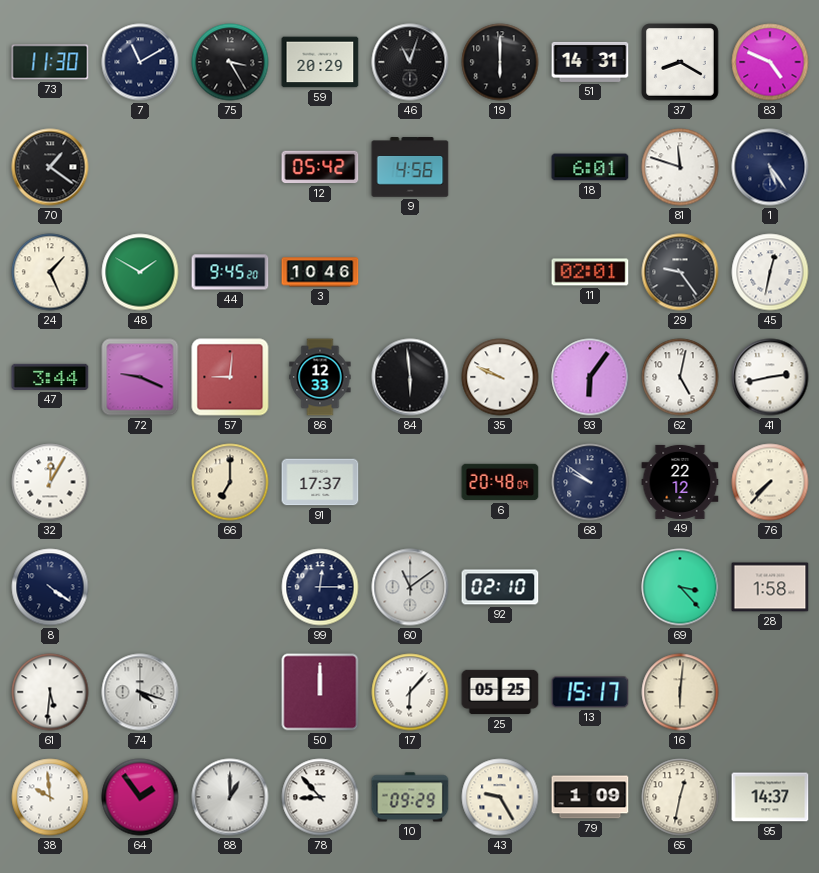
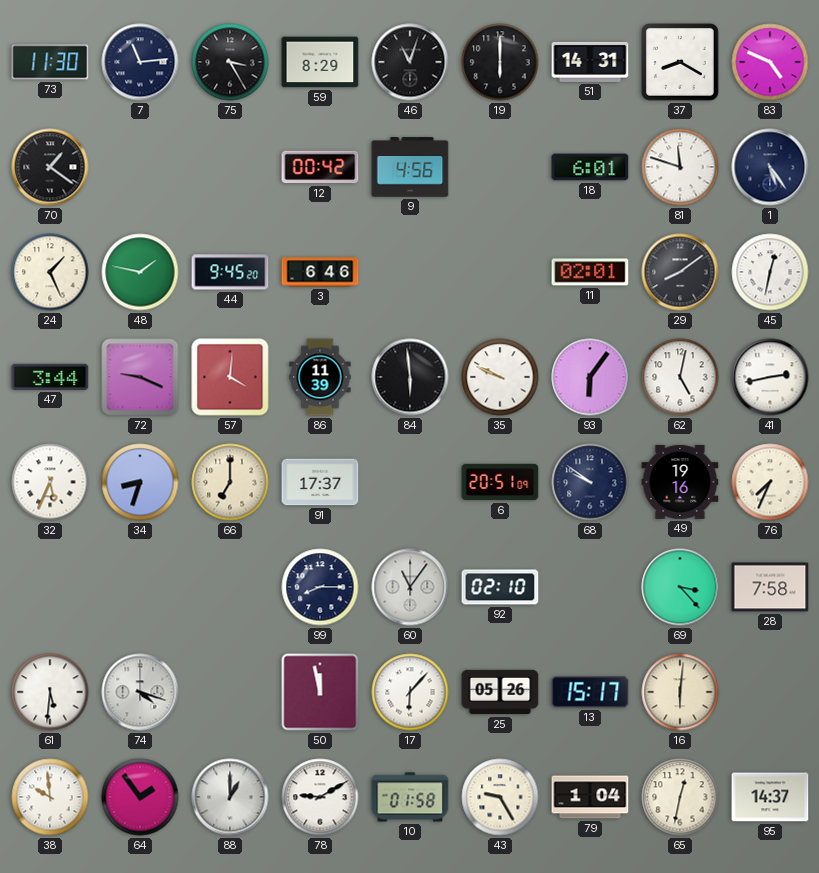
7: 11:10 -> 11:14
59: 20:29 -> 8:29
12: 05:42 -> 00:42
48: 1:50 -> 1:47
3: 10:46 -> 6:46
29: 9:24 -> 8:09
57: 9:01 -> 4:01
86: 12:33 -> 11:39
32: 12:05 -> 5:34
34: none -> 8:33
6: 20:48 -> 20:51
49: 22:12 -> 19:16
76: 7:37 -> 7:34
8: 4:21 -> none
99: 12:15 -> 8:15
60: 11:09 -> 11:06
28: 1:58 -> 7:58
50: 12:00 -> 11:58
25: 05:25 -> 05:26
78: 8:53 -> 9:10
10: 09:29 -> 01:58
79: 1:09 -> 1:04
